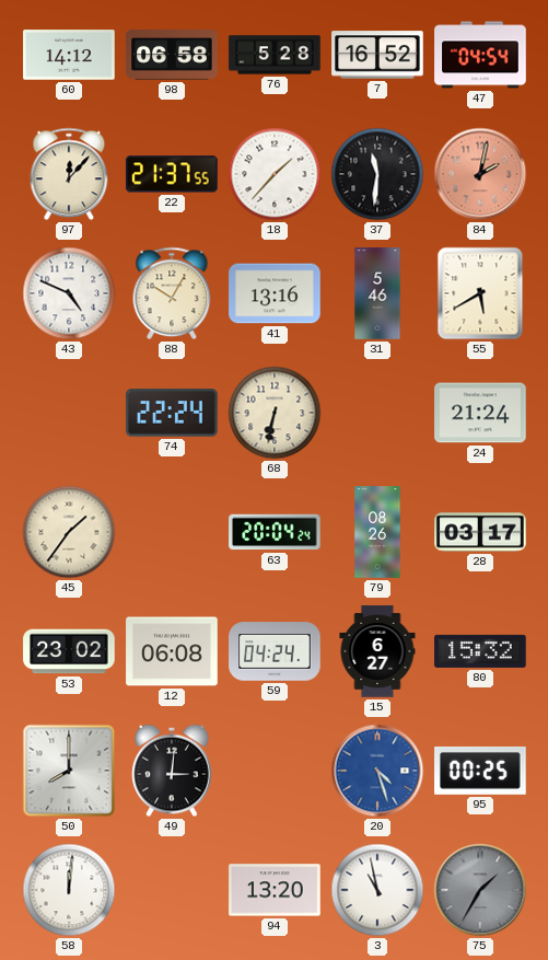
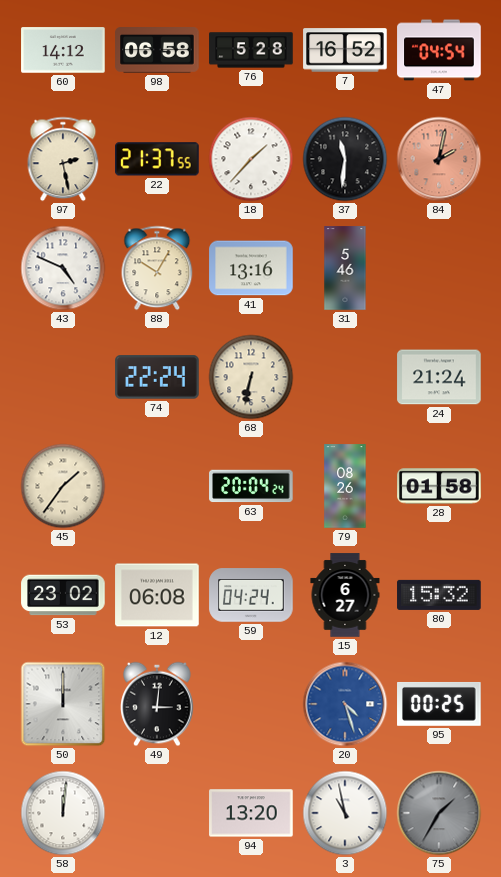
97: 12:07 -> 2:28
55: 5:40 -> none
28: 03:17 -> 01:58
50: 8:00 -> 12:00
